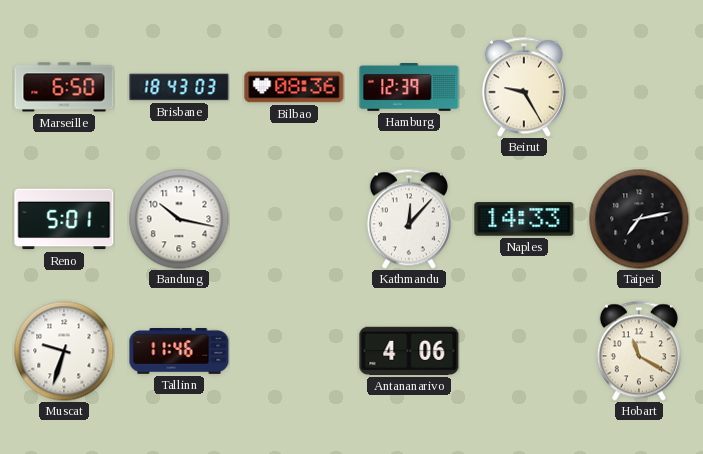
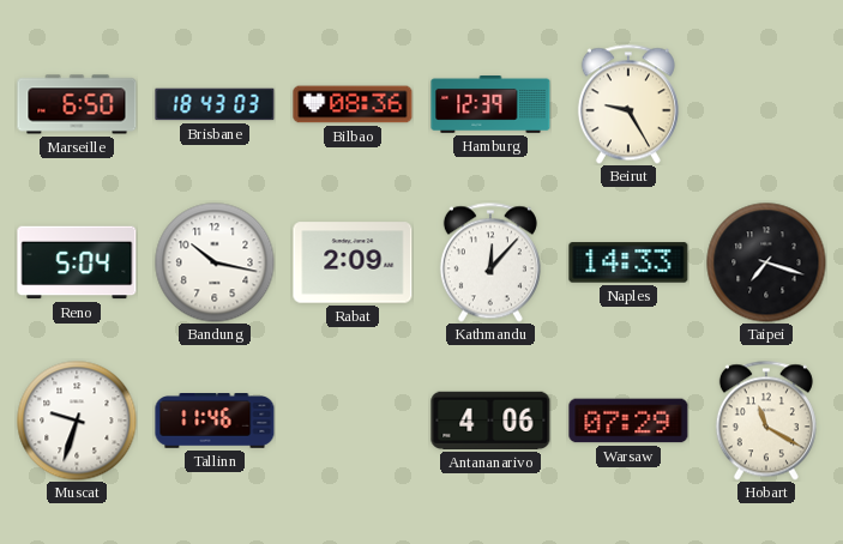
Reno: 5:01 -> 5:04
Rabat: none -> 2:09
Taipei: 7:13 -> 7:18
Warsaw: none -> 07:29
